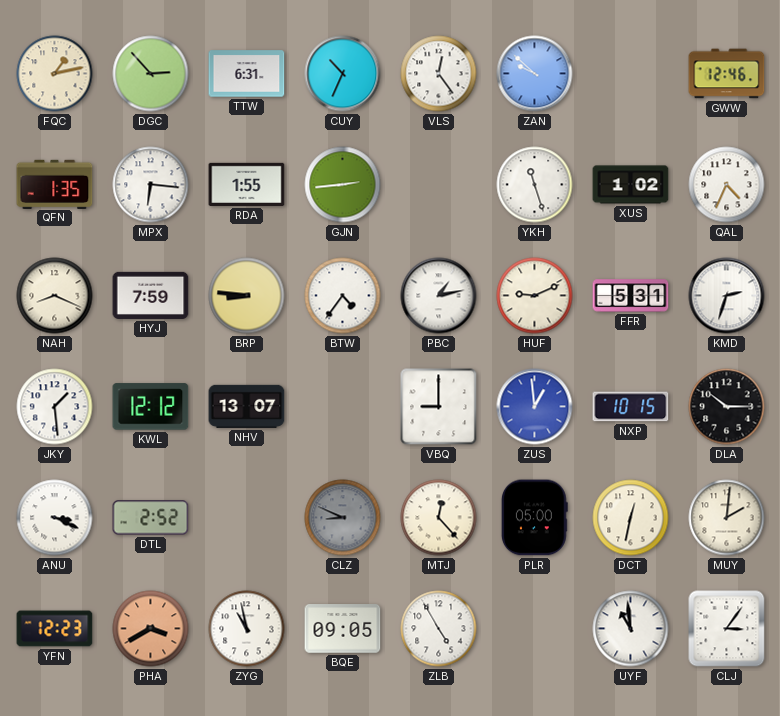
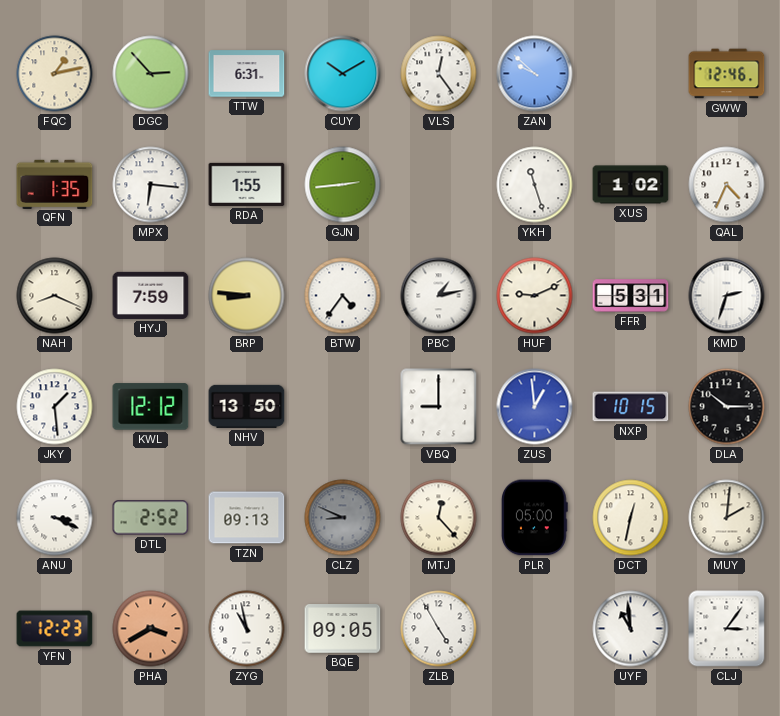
CUY: 10:34 -> 10:10
NHV: 13:07 -> 13:50
TZN: none -> 09:13
